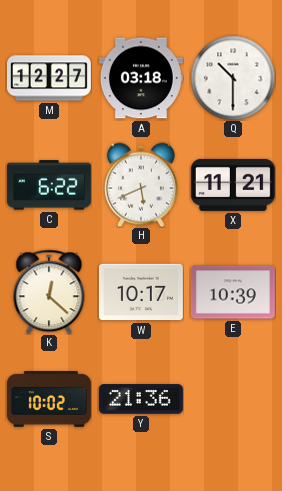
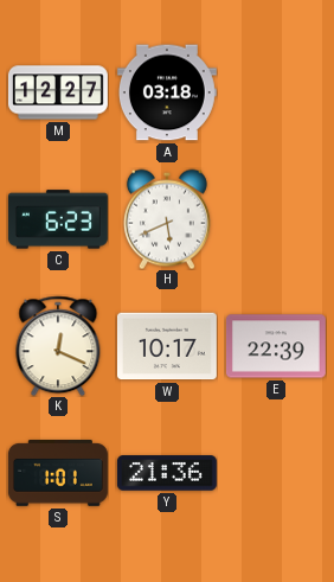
Q: 10:30 -> none
C: 6:22 -> 6:23
X: 11:21 -> none
K: 12:22 -> 12:19
E: 10:39 -> 22:39
S: 10:02 -> 1:01
